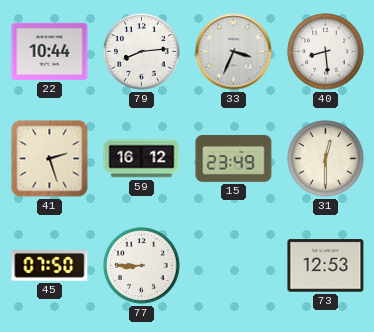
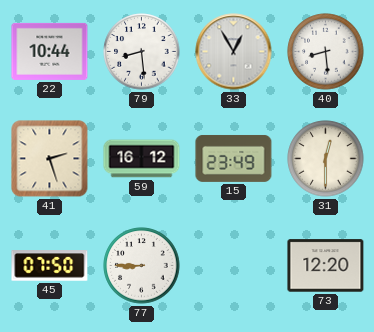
79: 8:14 -> 8:29
33: 3:34 -> 12:55
73: 12:53 -> 12:20
